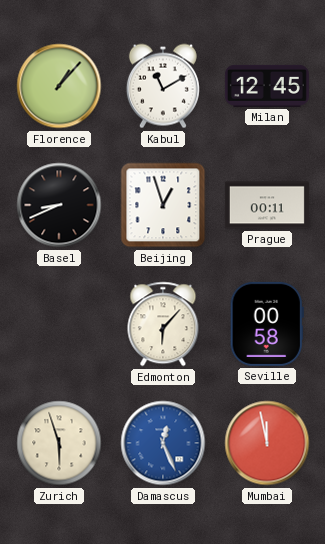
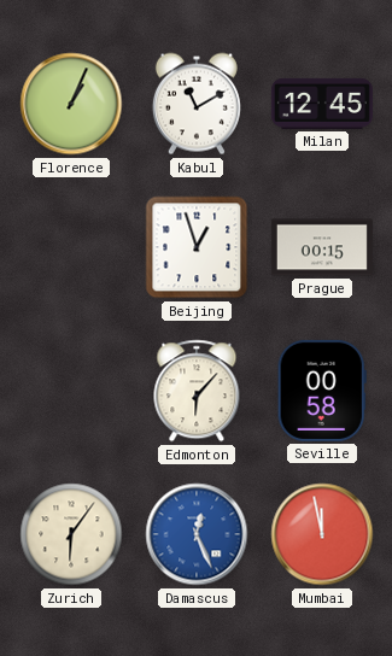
Florence: 1:07 -> 1:04
Basel: 8:41 -> none
Prague: 00:11 -> 00:15
Zurich: 5:57 -> 6:06
